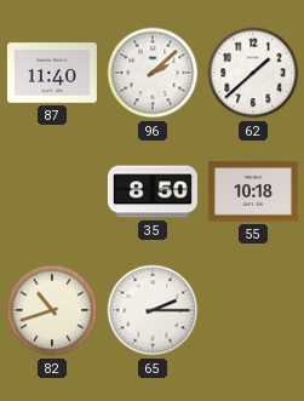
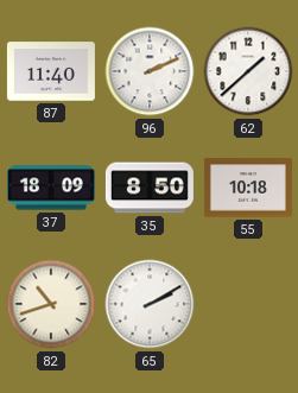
96: 2:08 -> 2:11
37: none -> 18:09
65: 2:15 -> 2:10
